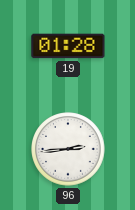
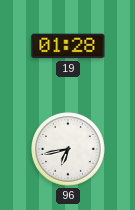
96: 2:44 -> 6:43
